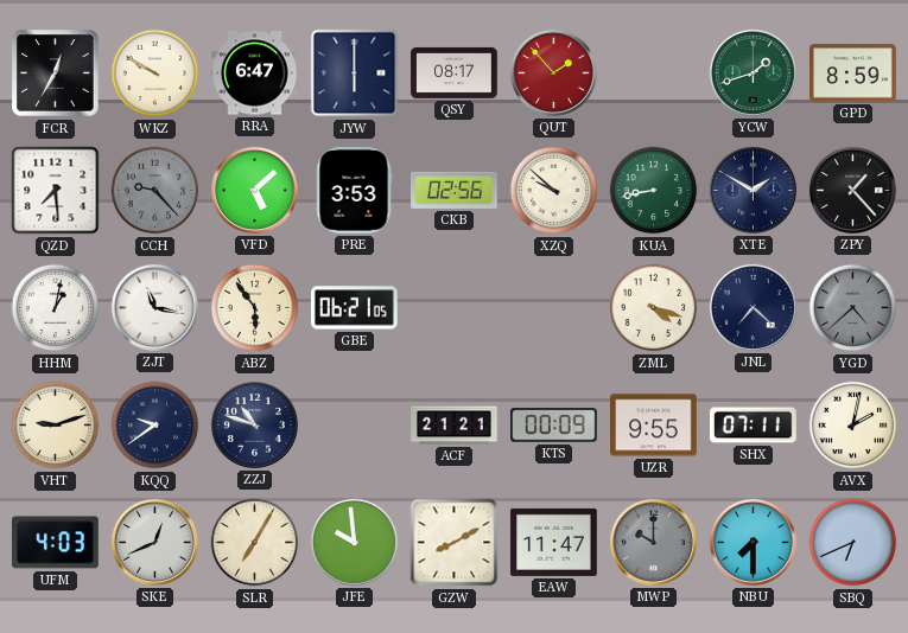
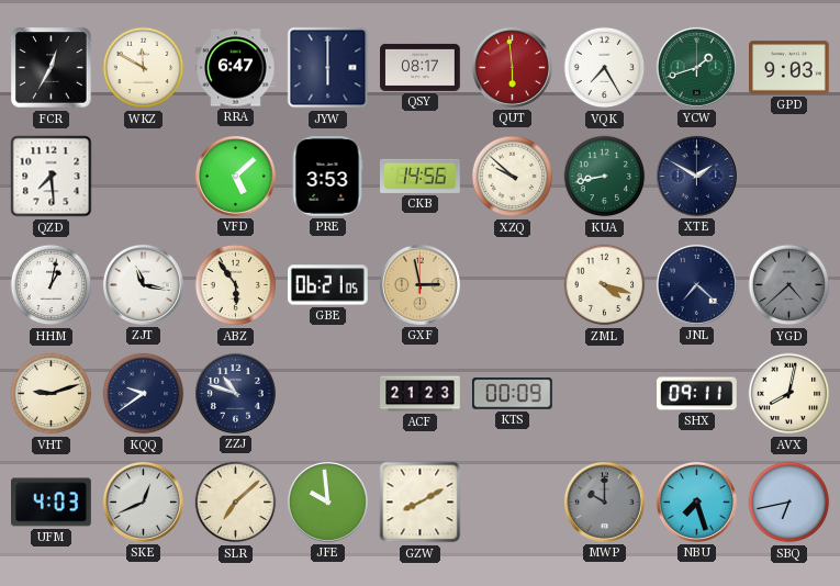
WKZ: 9:50 -> 11:50
QUT: 1:53 -> 5:59
VQK: none -> 7:25
GPD: 8:59 -> 9:03
CCH: 9:23 -> none
CKB: 02:56 -> 14:56
ZPY: 1:23 -> none
GXF: none -> 2:58
ACF: 21:21 -> 21:23
UZR: 9:55 -> none
SHX: 07:11 -> 09:11
AVX: 2:02 -> 8:02
SLR: 7:05 -> 7:08
EAW: 11:47 -> none
NBU: 7:30 -> 7:27
SBQ: 6:41 -> 6:43
